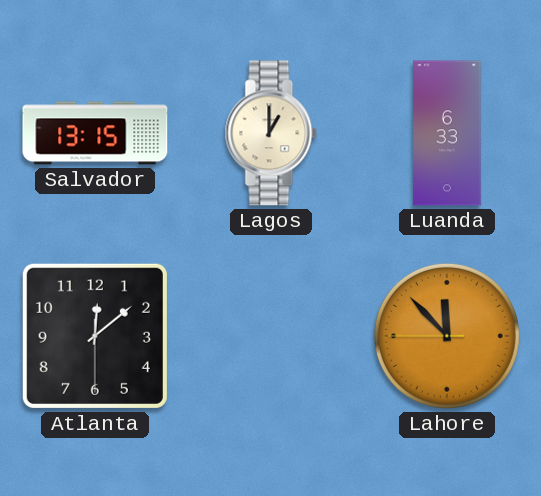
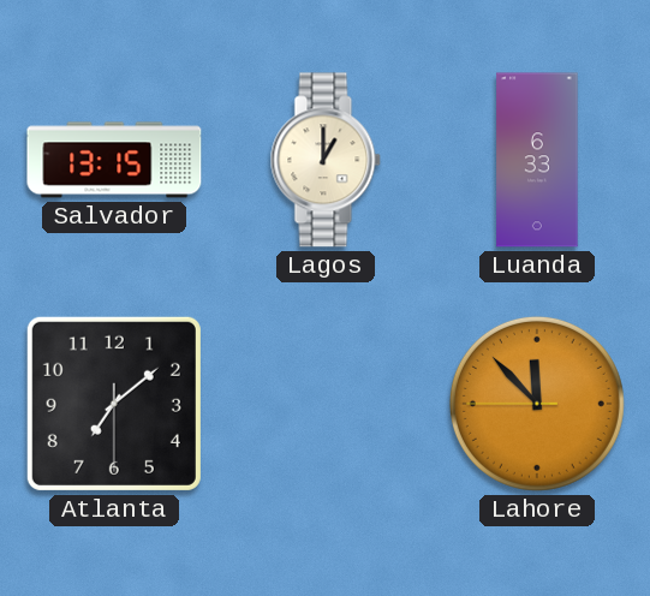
Atlanta: 12:08 -> 7:08
